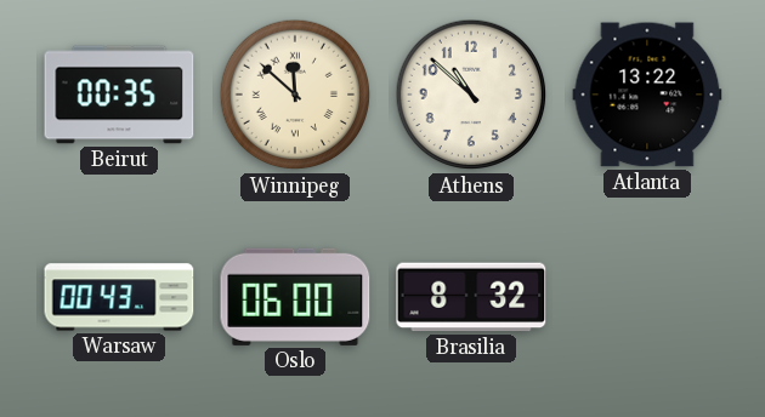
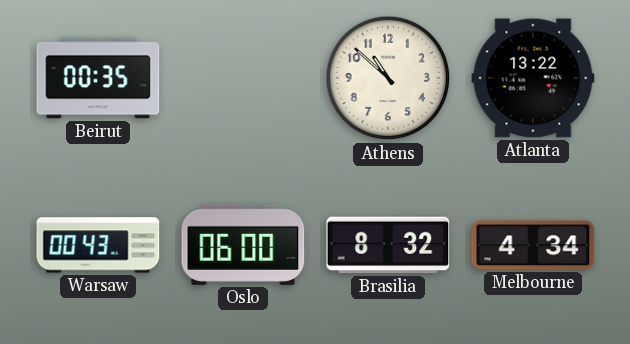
Winnipeg: 11:52 -> none
Melbourne: none -> 4:34
